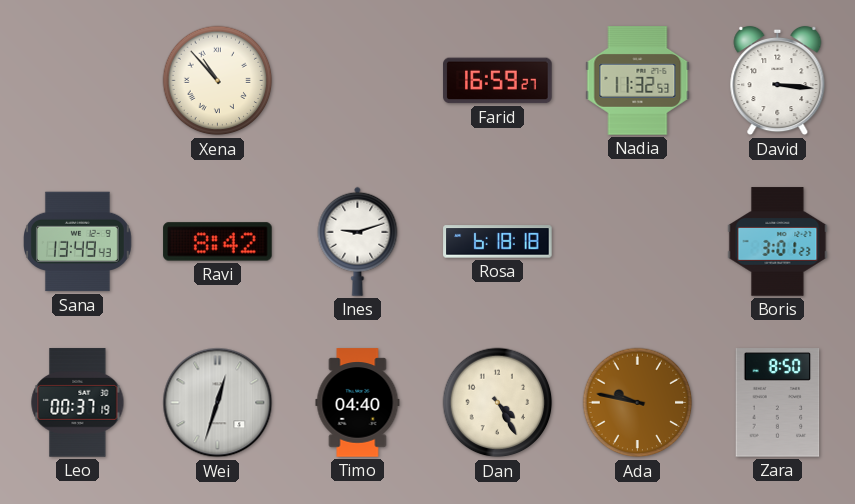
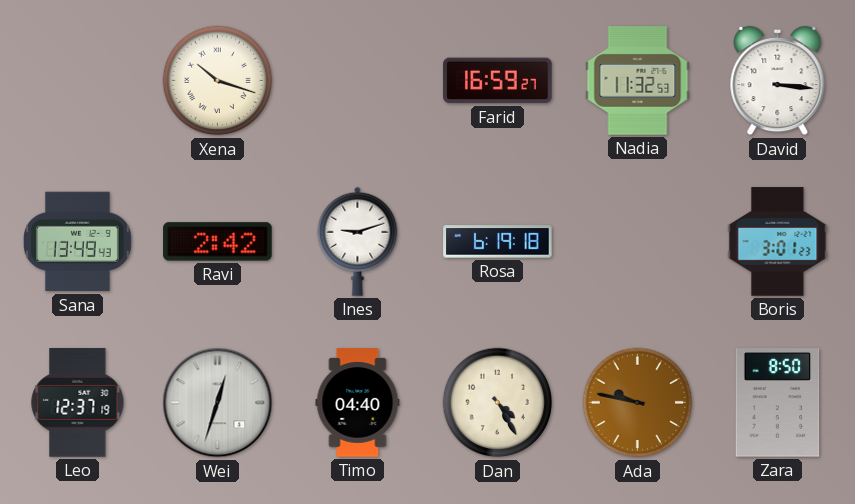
Xena: 10:53 -> 10:18
Ravi: 8:42 -> 2:42
Rosa: 6:18 -> 6:19
Leo: 00:37 -> 12:37
